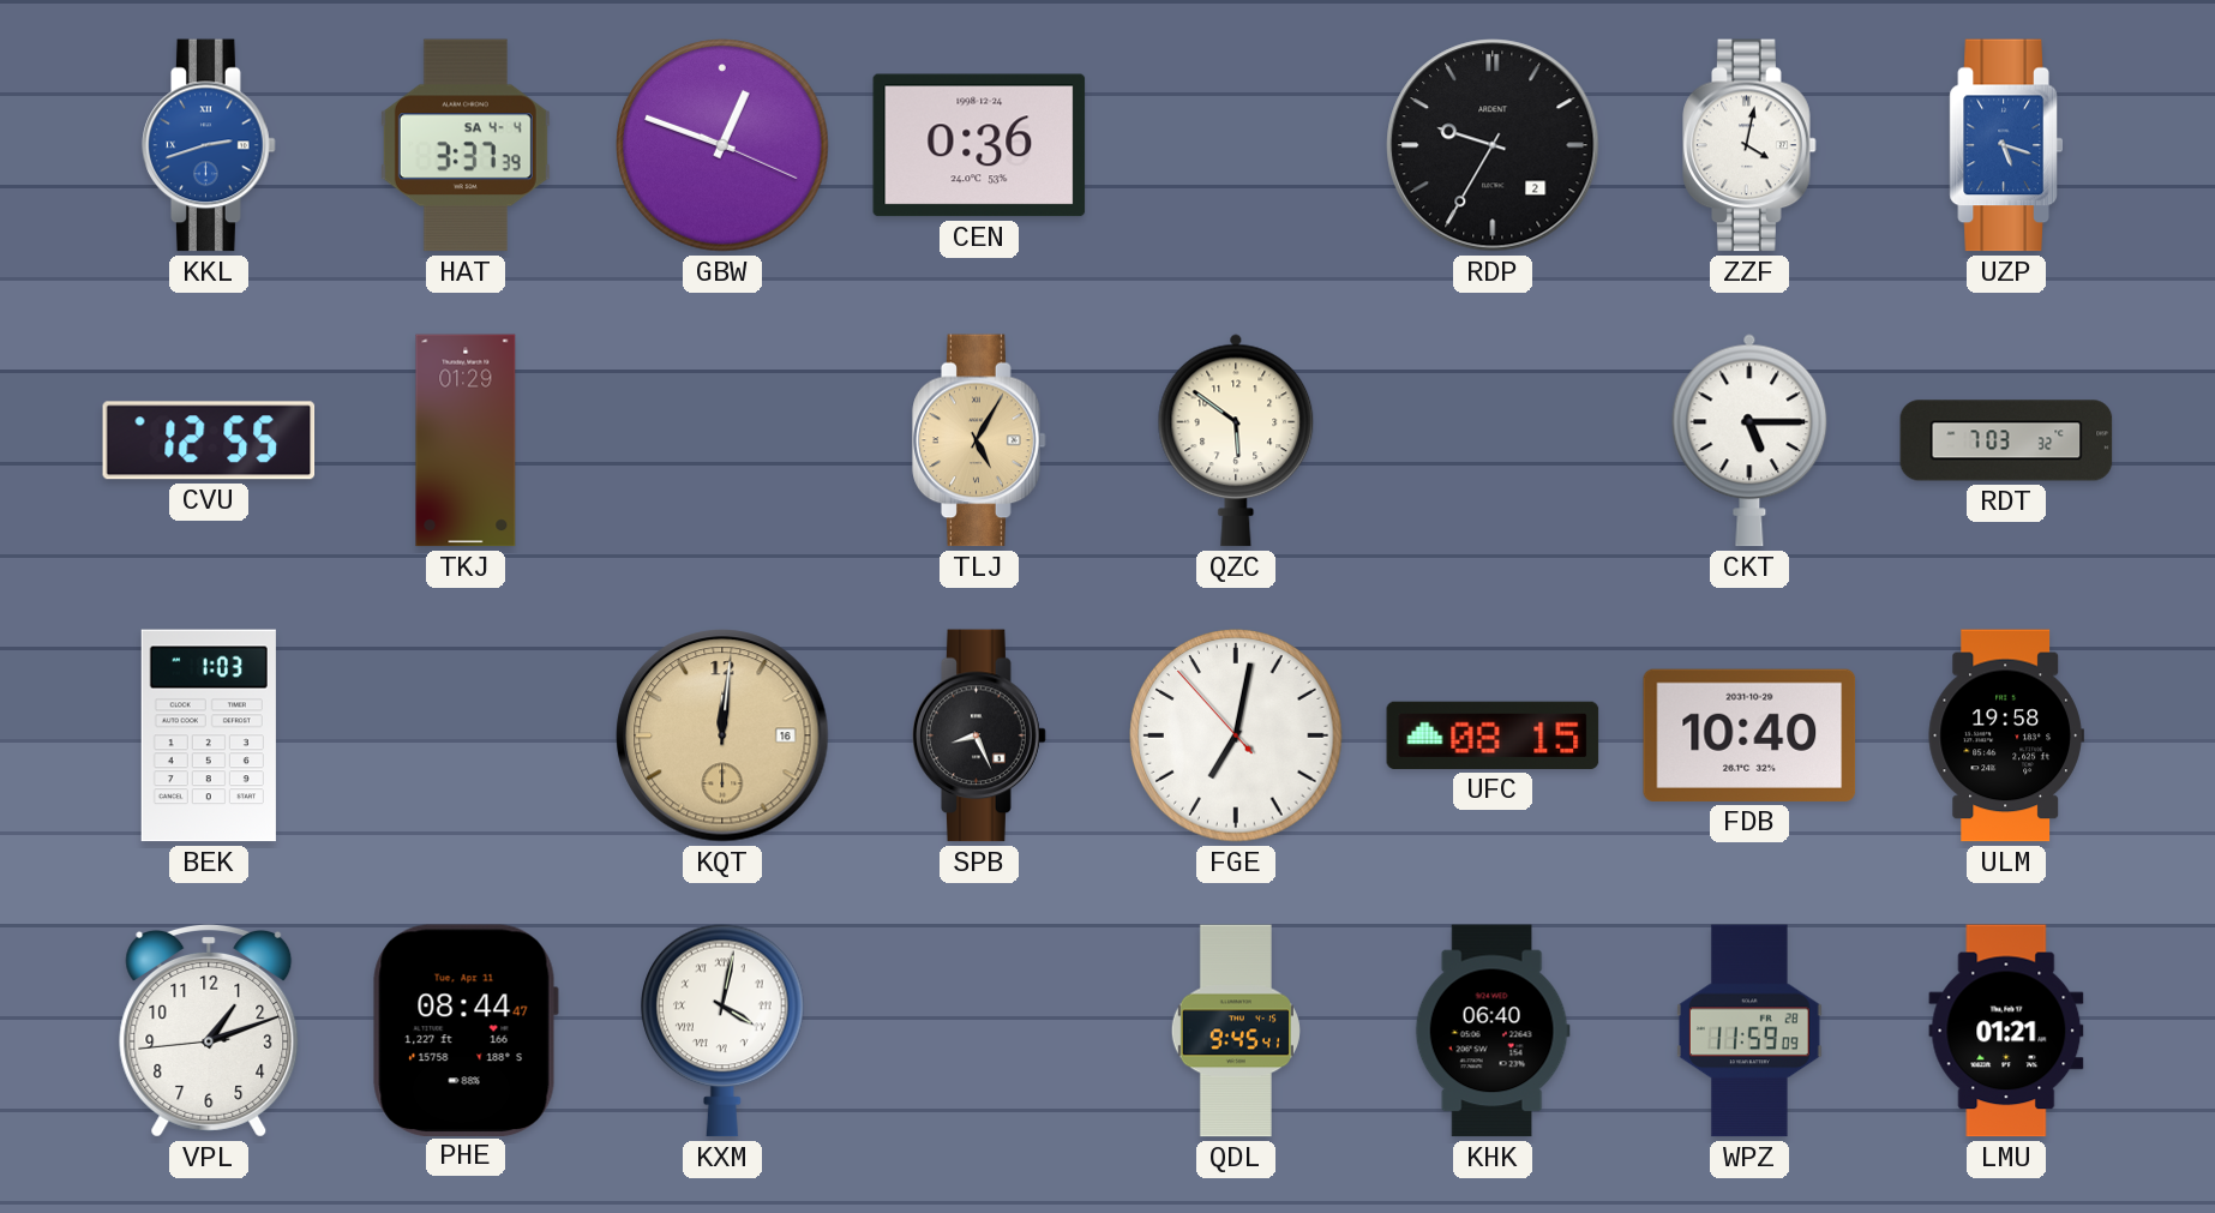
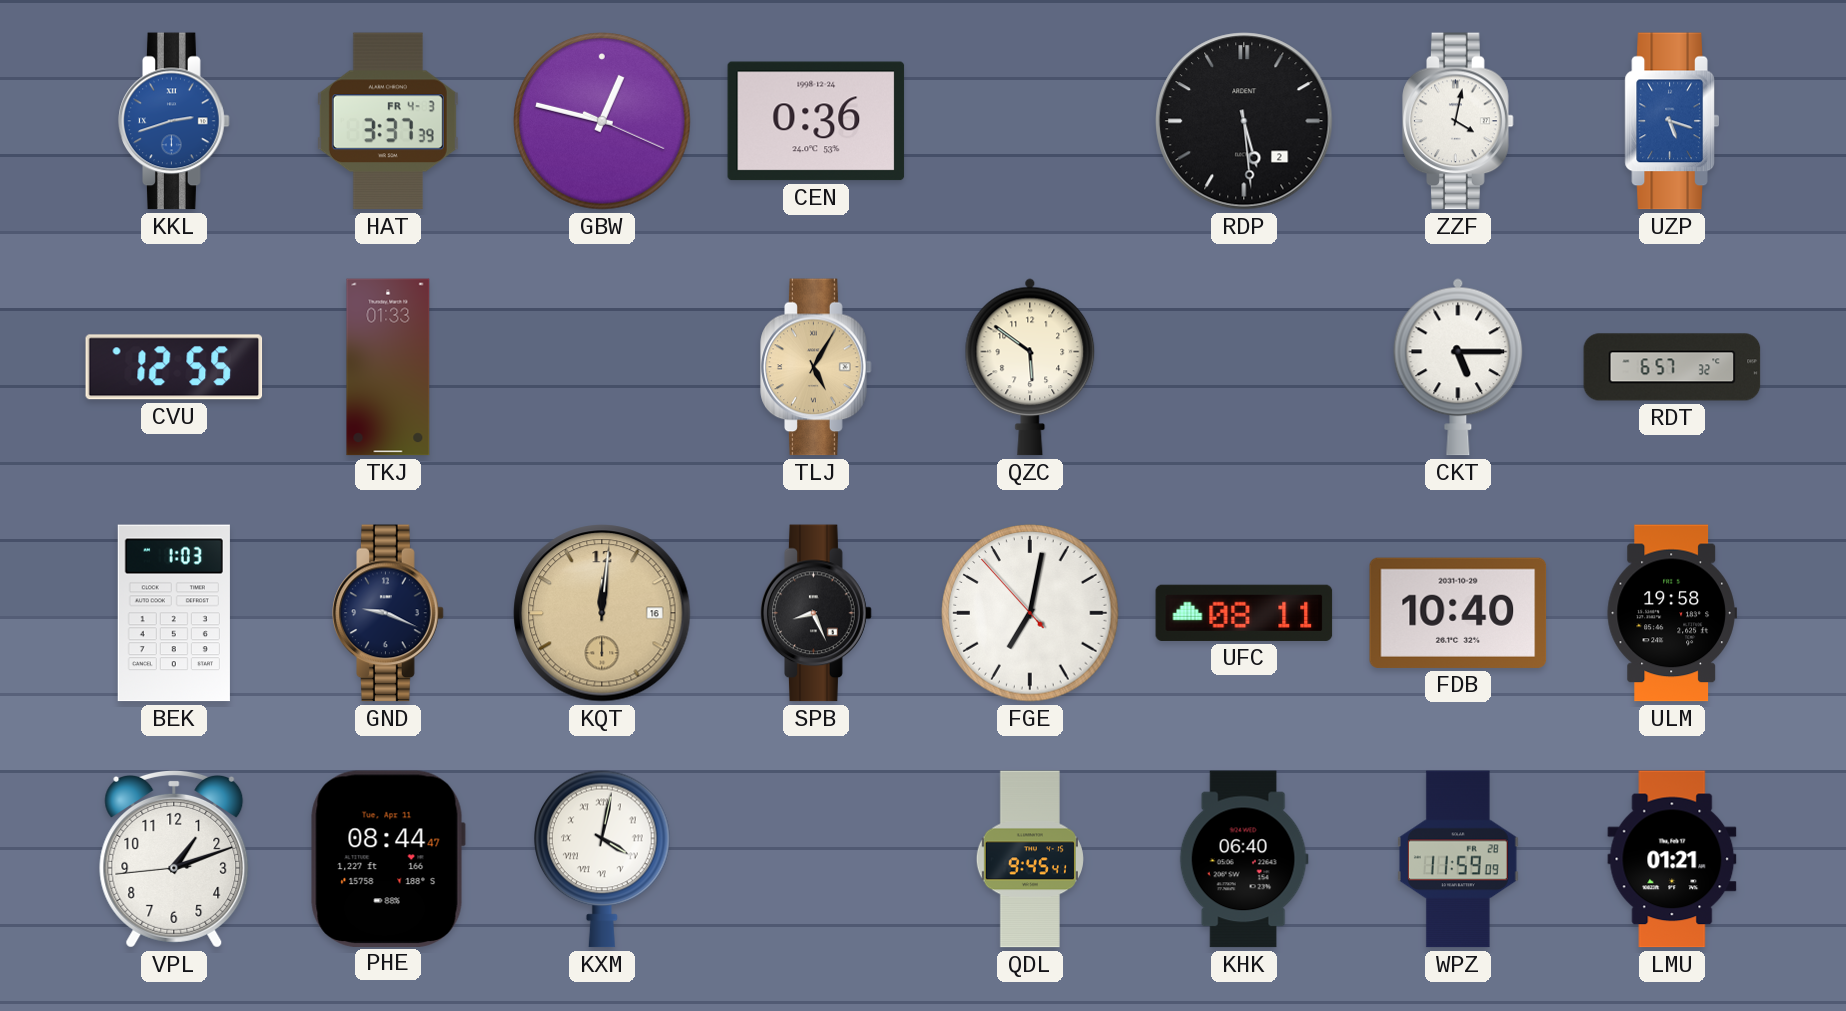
HAT date: SA 4-4 -> FR 4-3
GBW: 12:48 -> 12:47
RDP: 9:35 -> 5:29
TKJ: 01:29 -> 01:33
RDT: 7:03 -> 6:57
GND: none -> 9:19
UFC: 08:15 -> 08:11
